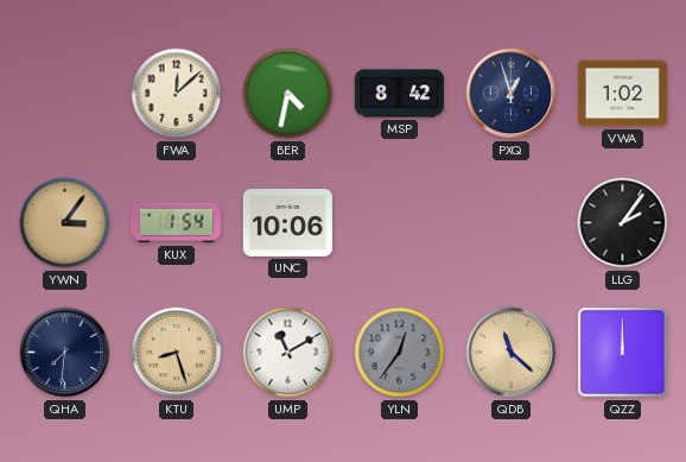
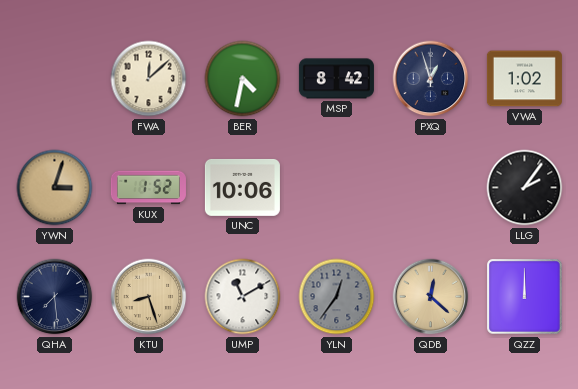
YWN: 3:06 -> 3:03
KUX: 1:54 -> 1:52
QHA: 7:31 -> 7:29
QDB: 11:22 -> 12:22
